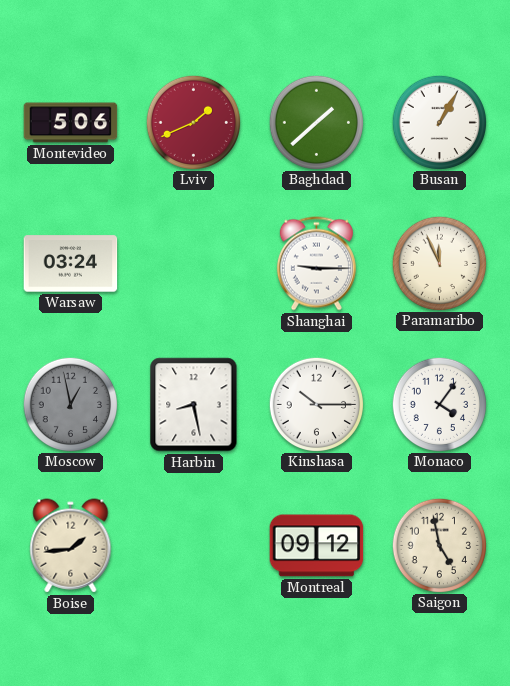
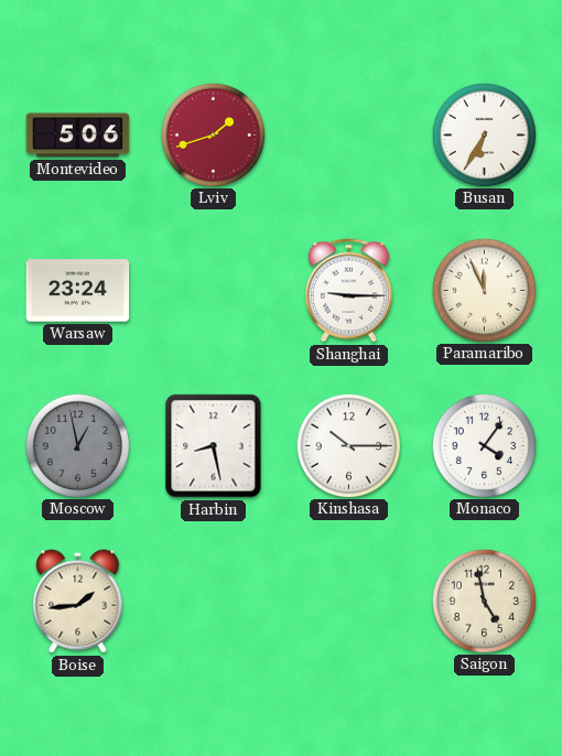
Lviv: 1:41 -> 1:42
Baghdad: 1:38 -> none
Busan: 1:05 -> 6:35
Warsaw: 03:24 -> 23:24
Montreal: 09:12 -> none
